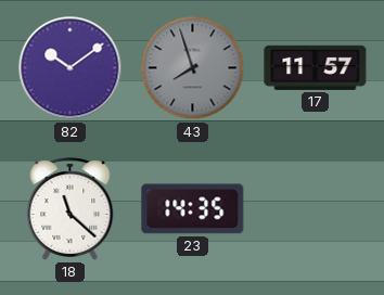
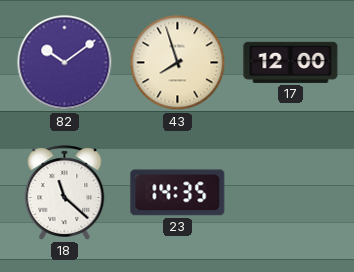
43 dial: grey -> cream
17: 11:57 -> 12:00
